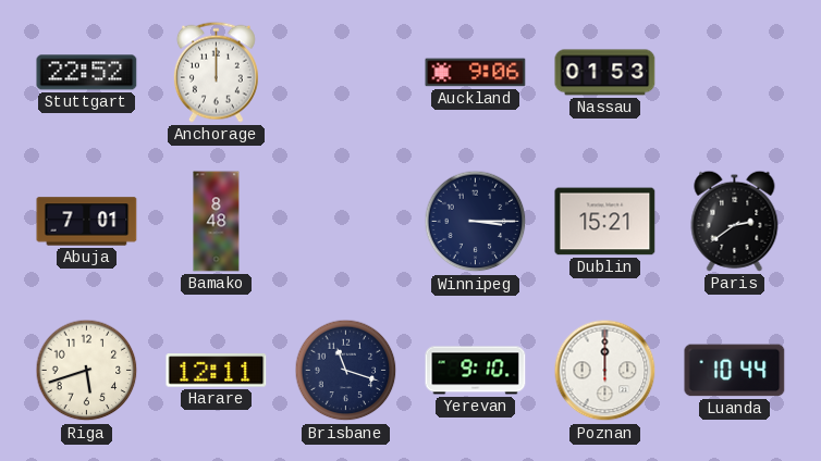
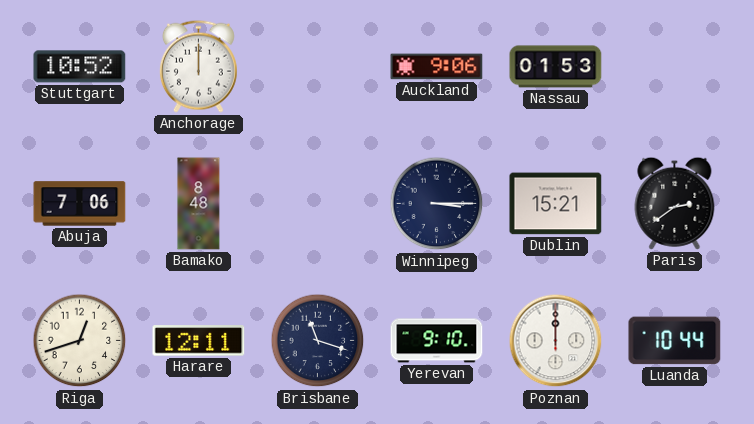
Stuttgart: 22:52 -> 10:52
Abuja: 7:01 -> 7:06
Riga: 5:42 -> 12:42
